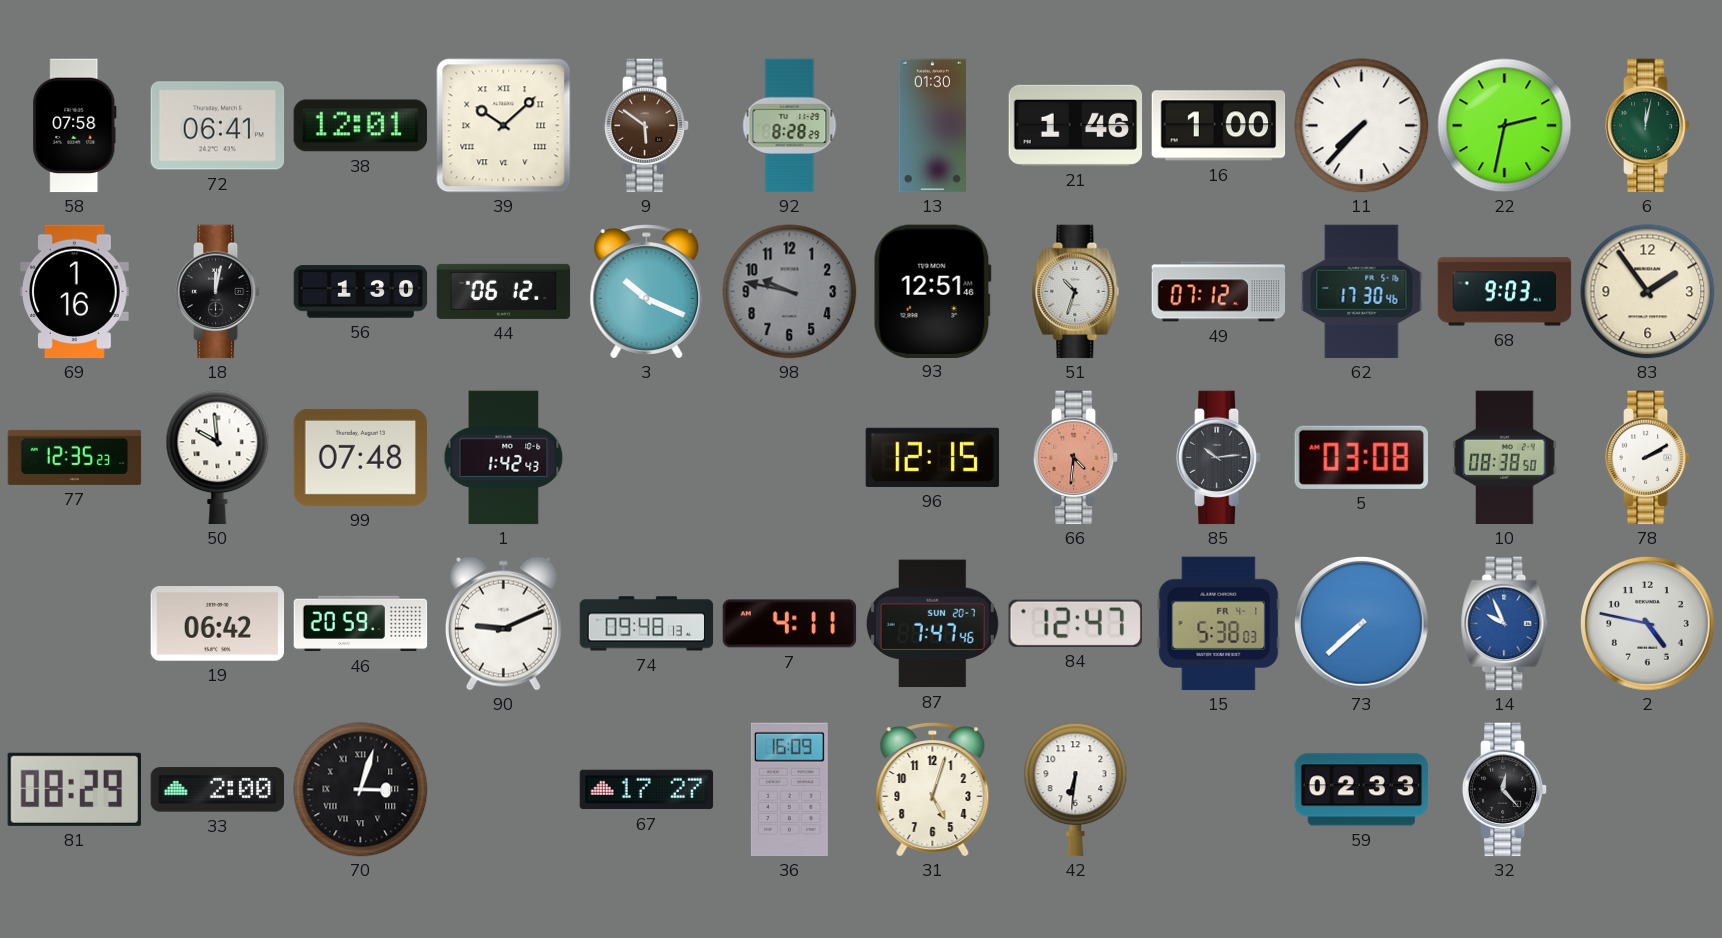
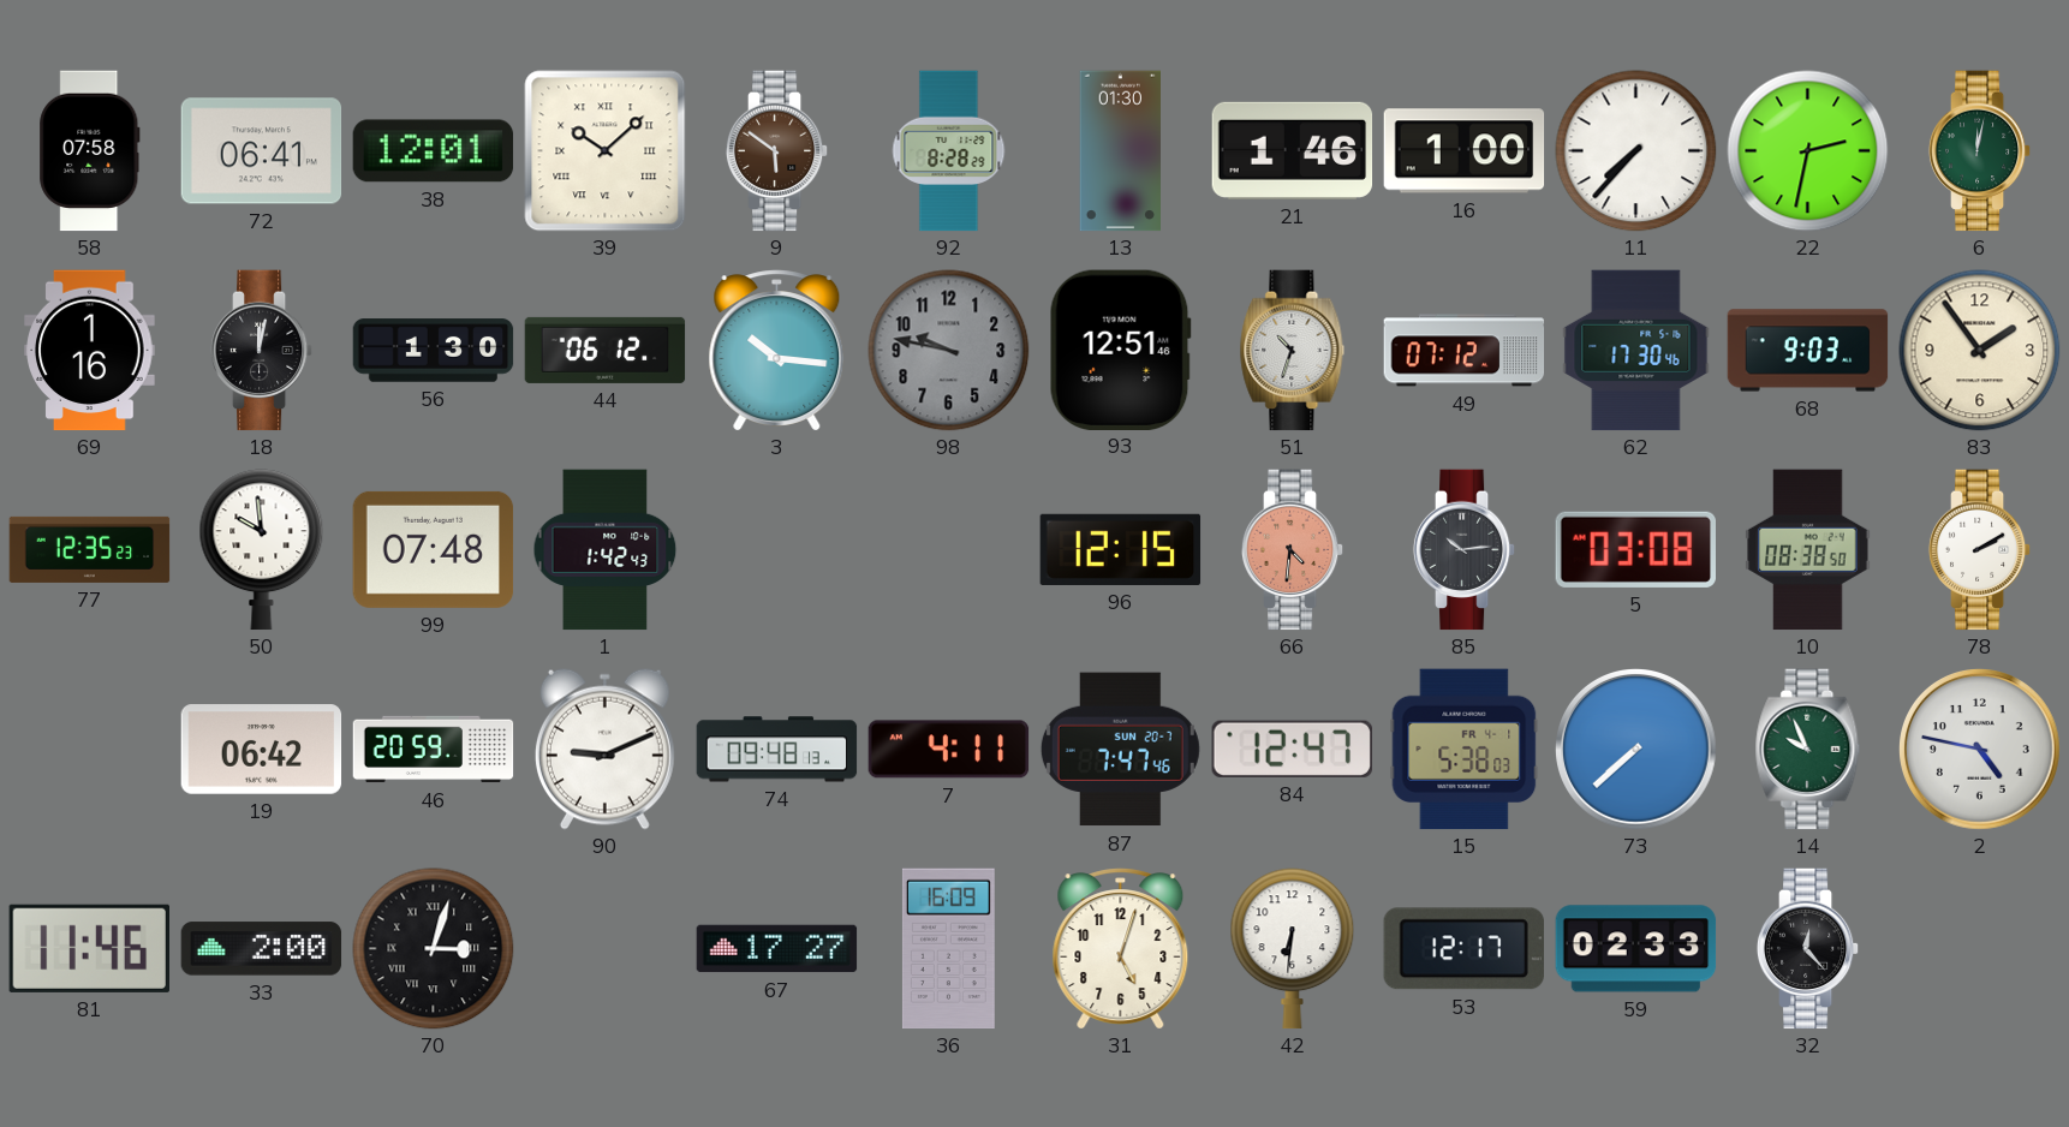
3: 10:19 -> 10:16
14 dial: blue -> green
81: 08:29 -> 11:46
53: none -> 12:17
